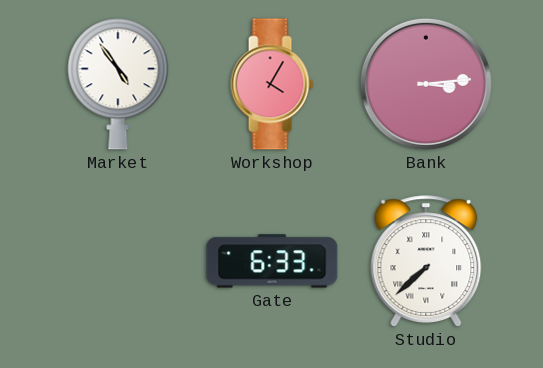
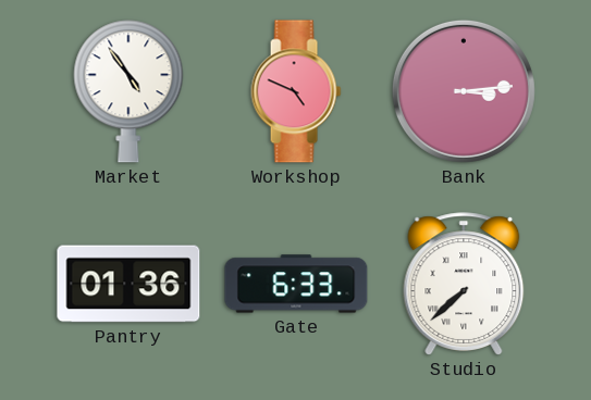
Workshop: 4:05 -> 4:49
Pantry: none -> 01:36
